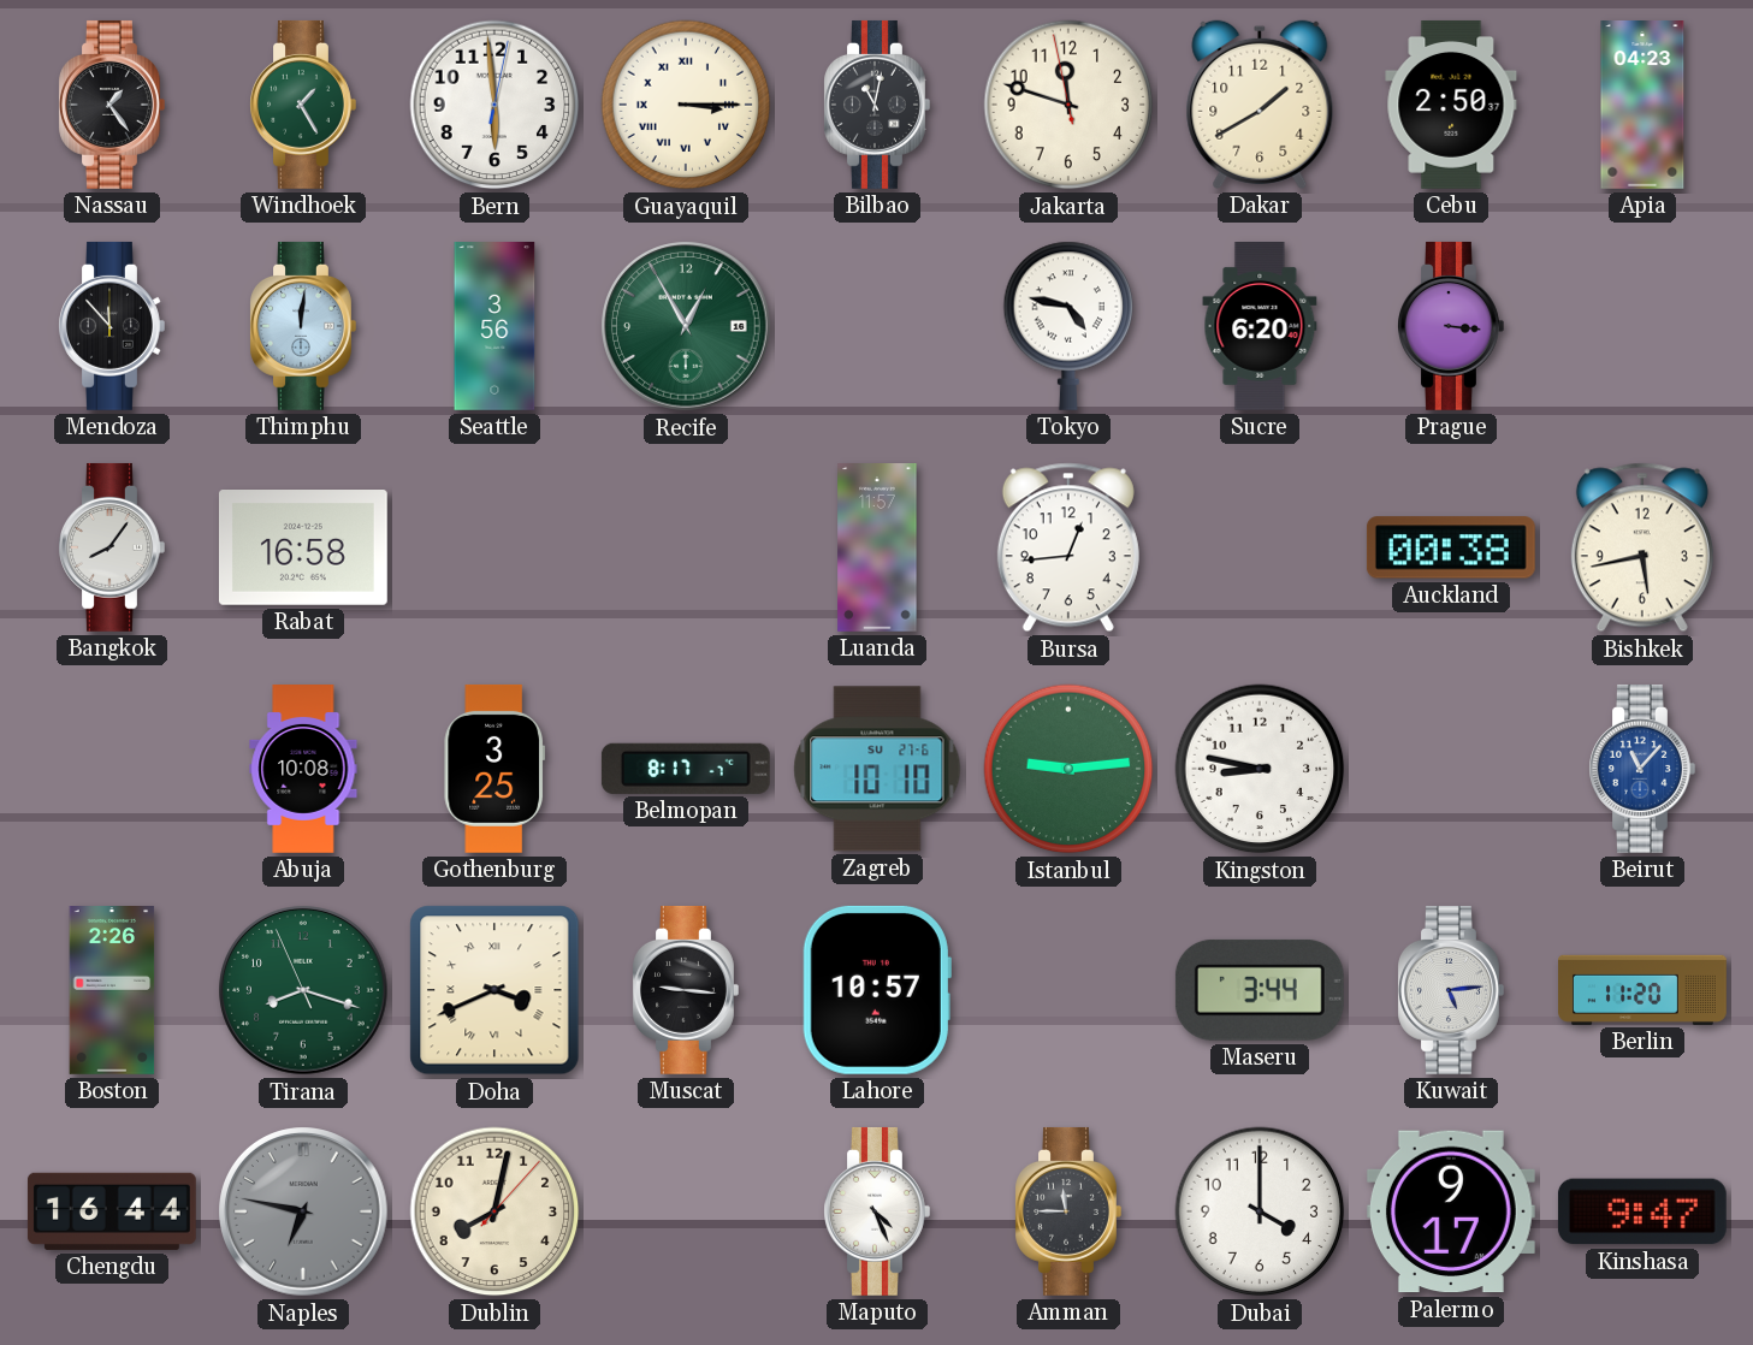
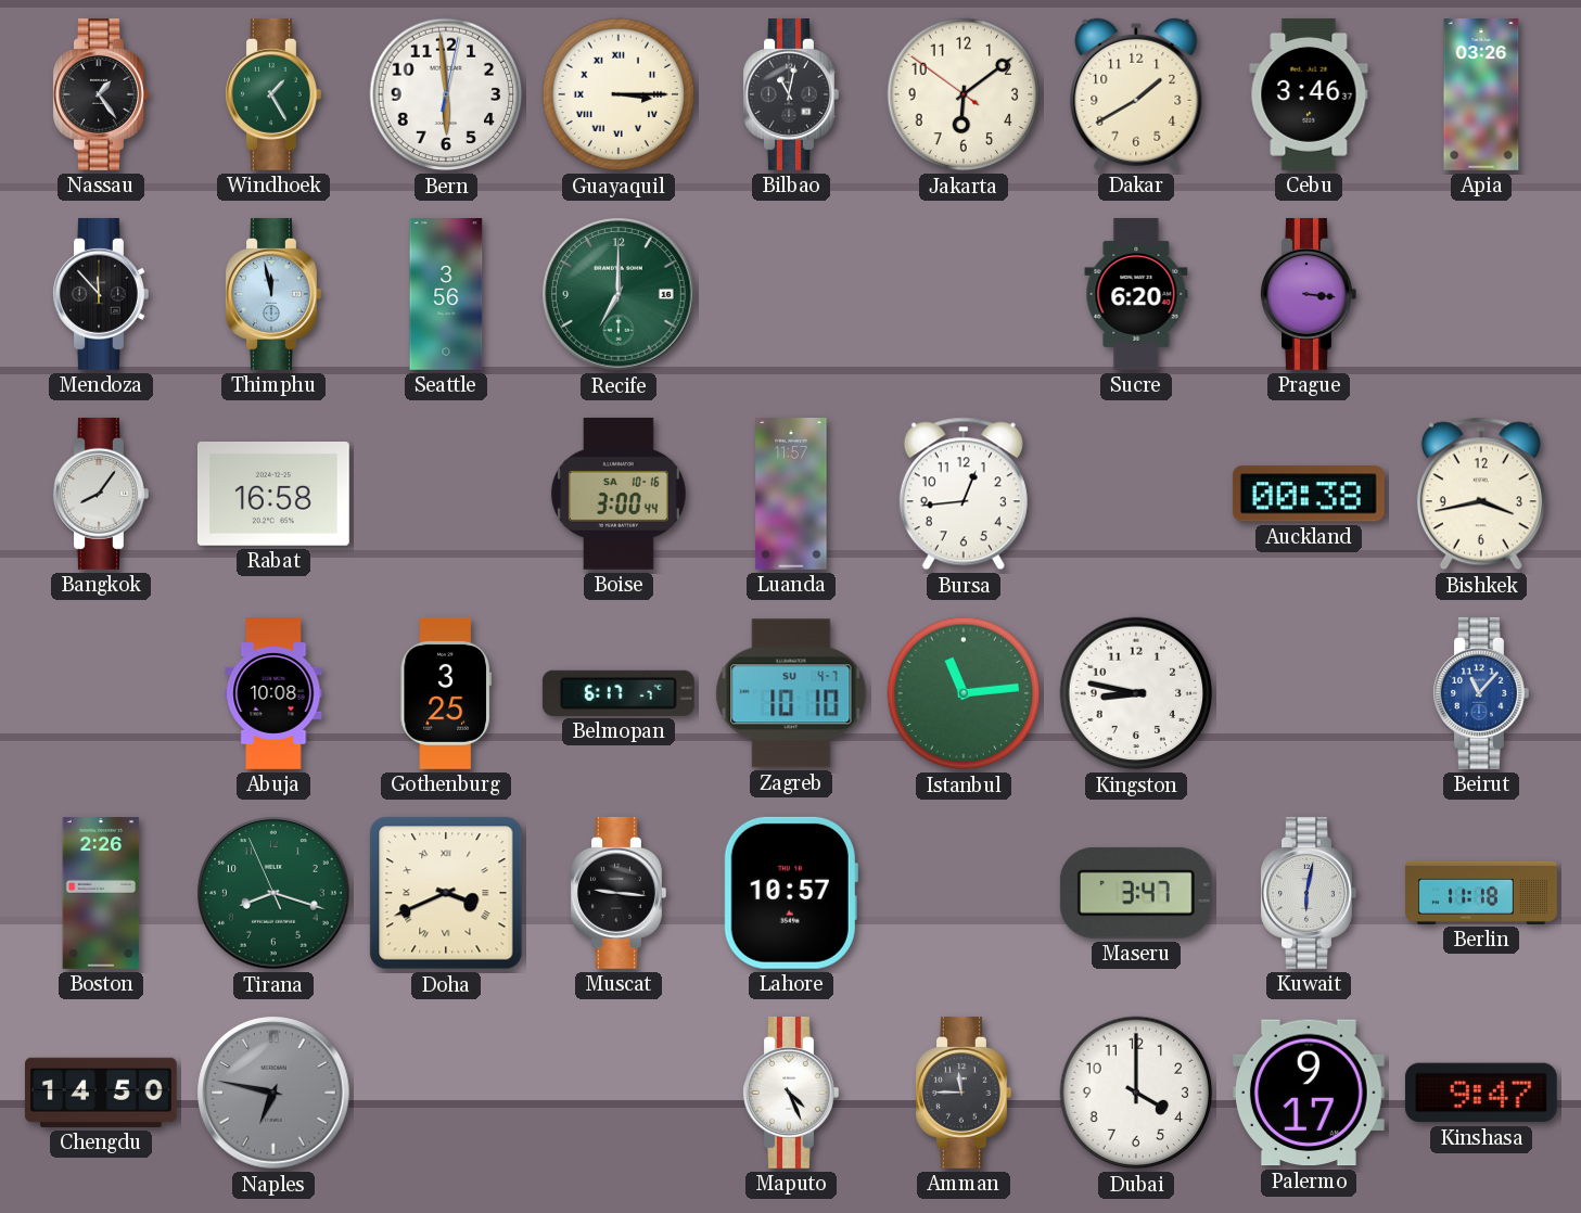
Jakarta: 11:47 -> 6:08
Cebu: 2:50 -> 3:46
Apia: 04:23 -> 03:26
Thimphu: 12:01 -> 11:58
Recife: 12:55 -> 7:00
Tokyo: 4:47 -> none
Boise: none -> 3:00
Bishkek: 5:43 -> 3:43
Belmopan: 8:17 -> 6:17
Zagreb date: SU 27-6 -> SU 4-7
Istanbul: 9:14 -> 11:14
Maseru: 3:44 -> 3:47
Kuwait: 5:14 -> 6:02
Berlin: 11:20 -> 11:18
Chengdu: 16:44 -> 14:50
Dublin: 8:02 -> none
